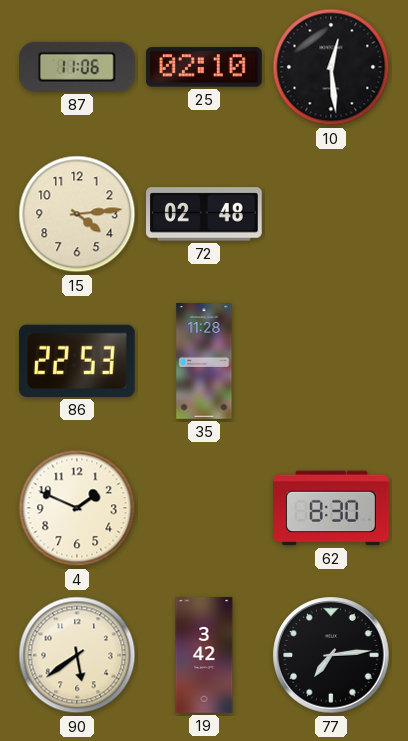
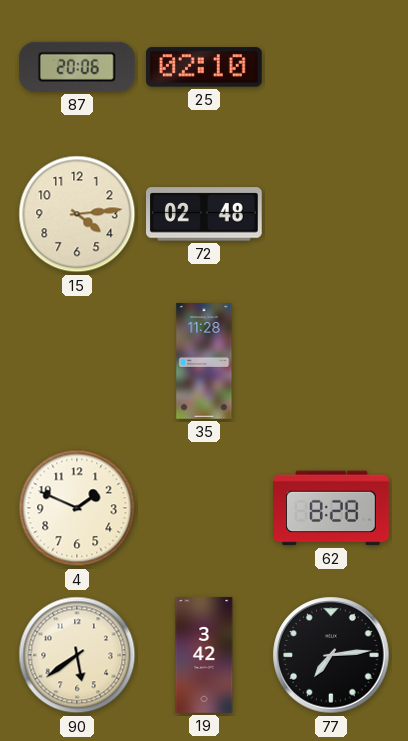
87: 11:06 -> 20:06
10: 12:29 -> none
86: 22:53 -> none
62: 8:30 -> 8:28
